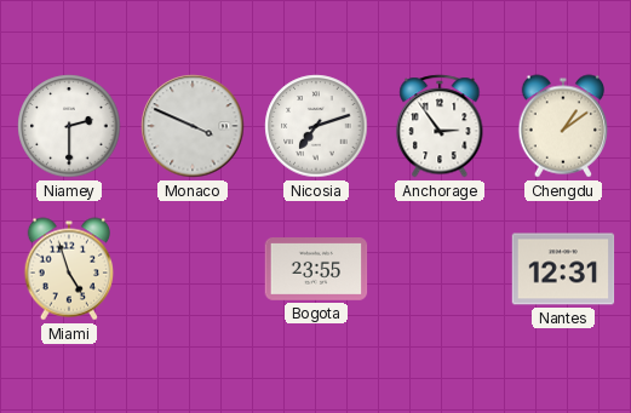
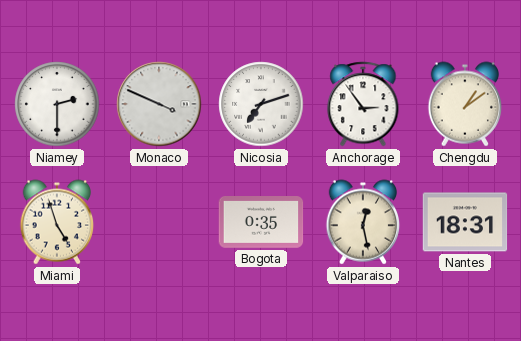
Bogota: 23:55 -> 0:35
Valparaiso: none -> 12:28
Nantes: 12:31 -> 18:31
